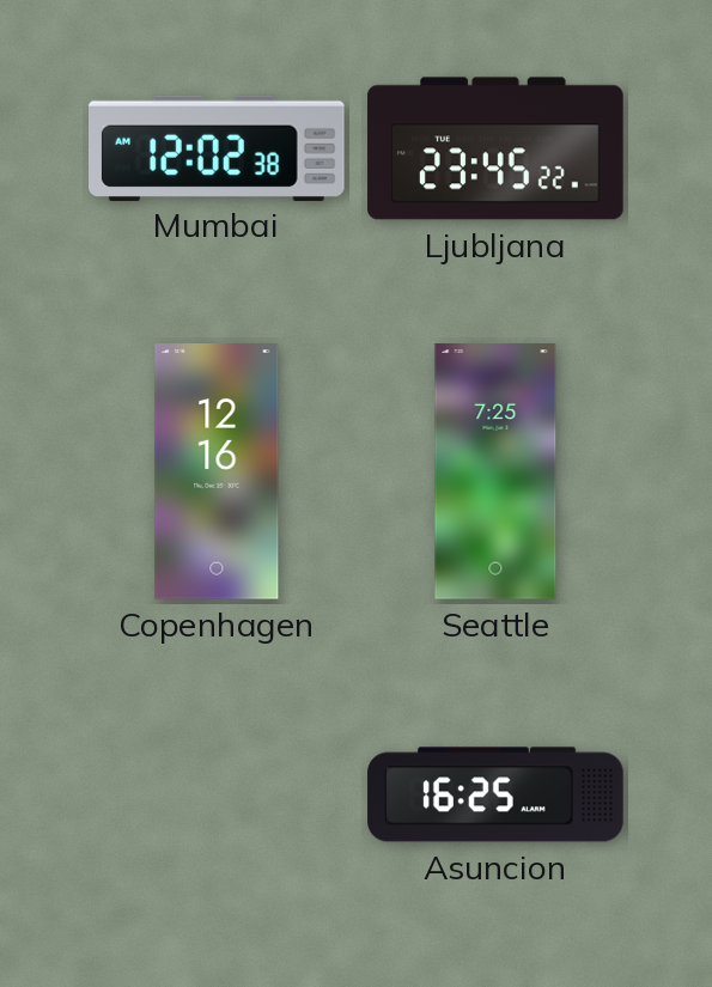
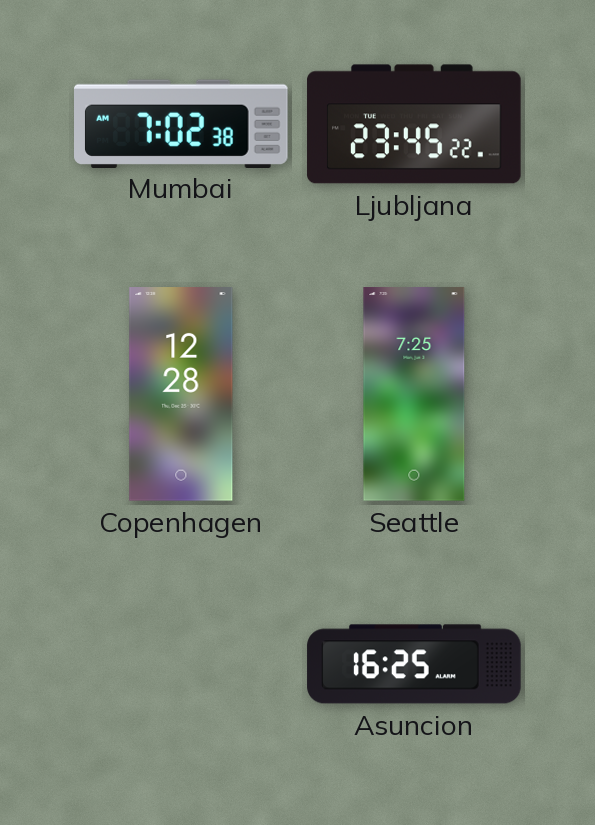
Mumbai: 12:02 -> 7:02
Copenhagen: 12:16 -> 12:28
